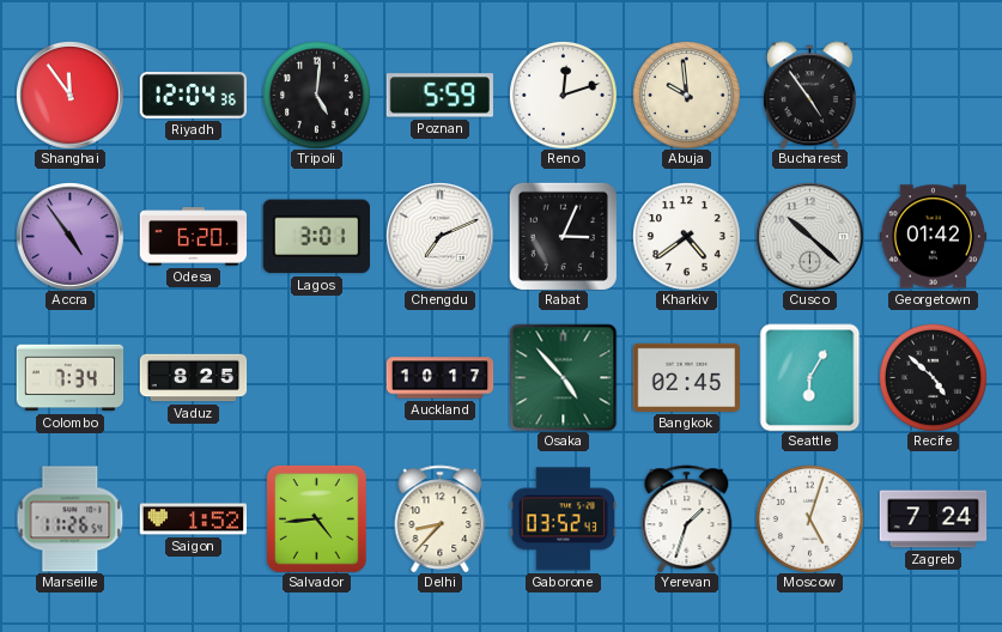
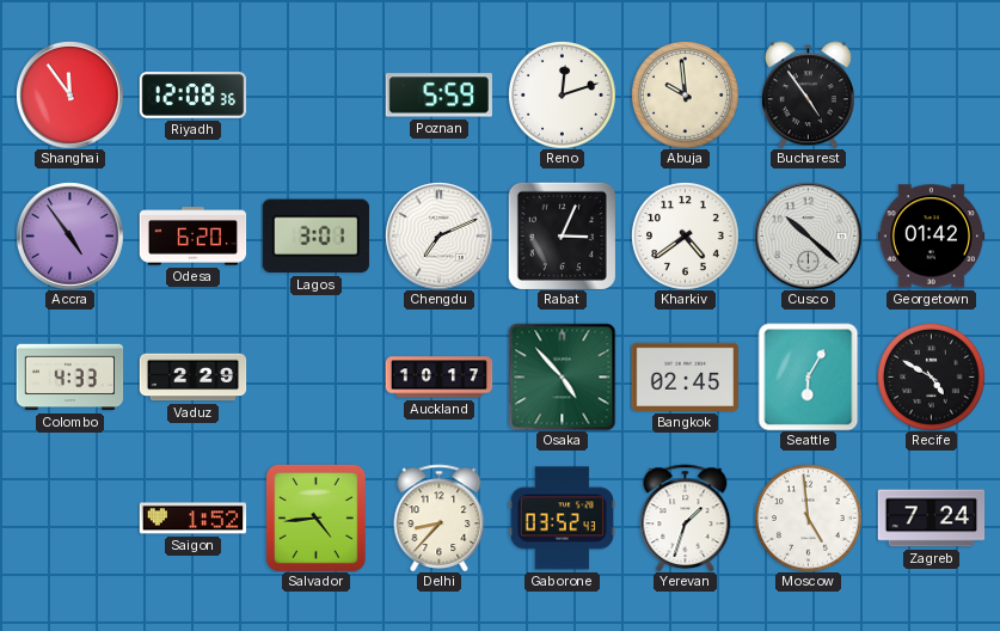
Riyadh: 12:04 -> 12:08
Tripoli: 5:01 -> none
Colombo: 7:34 -> 4:33
Vaduz: 8:25 -> 2:29
Recife: 4:52 -> 4:50
Marseille: 11:26 -> none
Moscow: 5:03 -> 4:59
